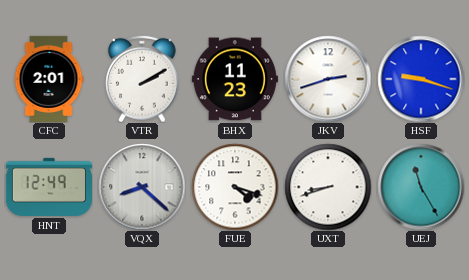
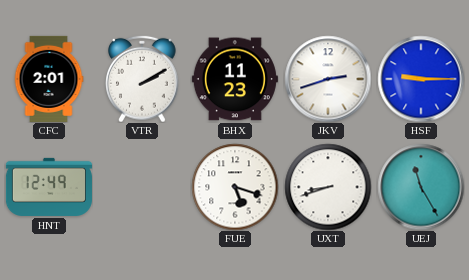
HSF: 9:18 -> 9:15
VQX: 8:22 -> none
FUE: 4:18 -> 5:18
